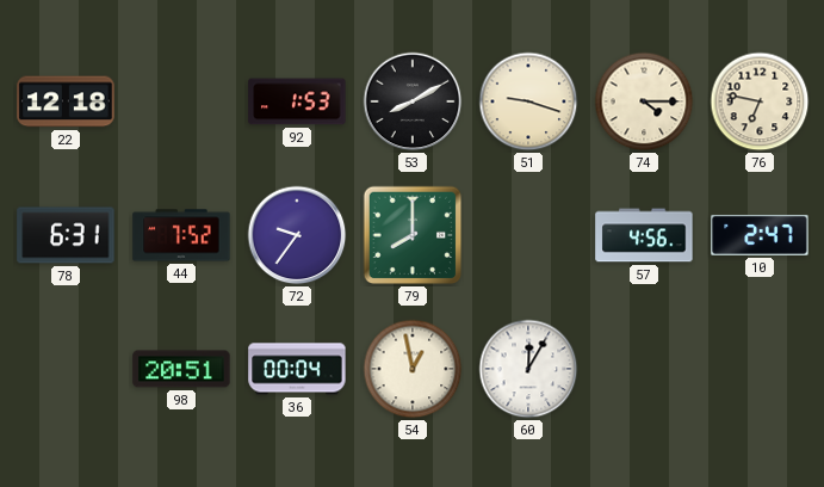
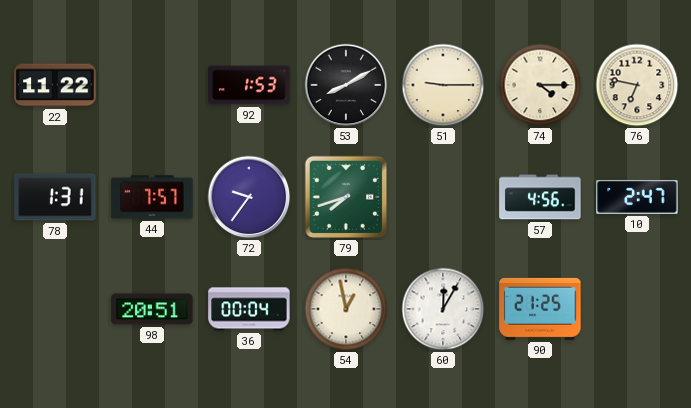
22: 12:18 -> 11:22
51: 9:18 -> 9:15
78: 6:31 -> 1:31
44: 7:52 -> 7:57
79: 8:00 -> 7:42
90: none -> 21:25
